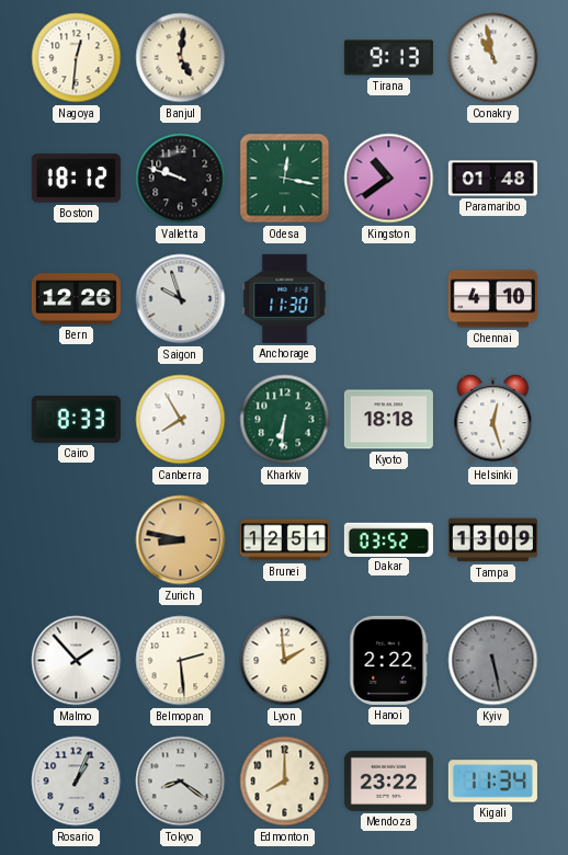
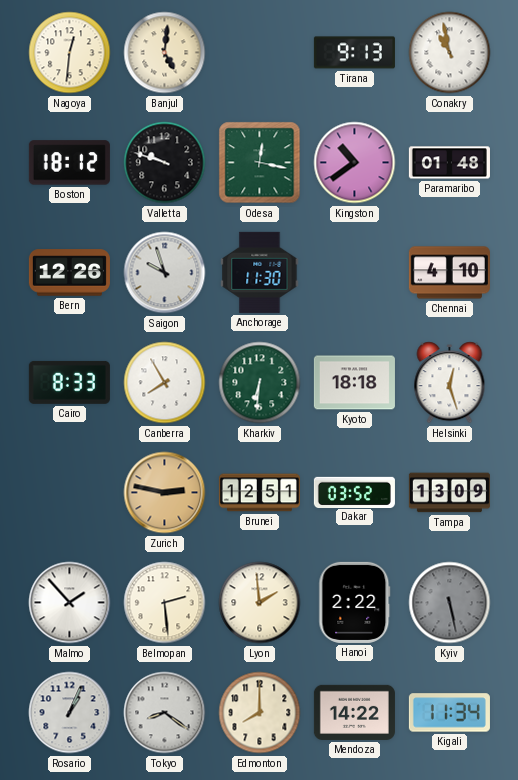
Zurich: 8:47 -> 2:47
Mendoza: 23:22 -> 14:22
